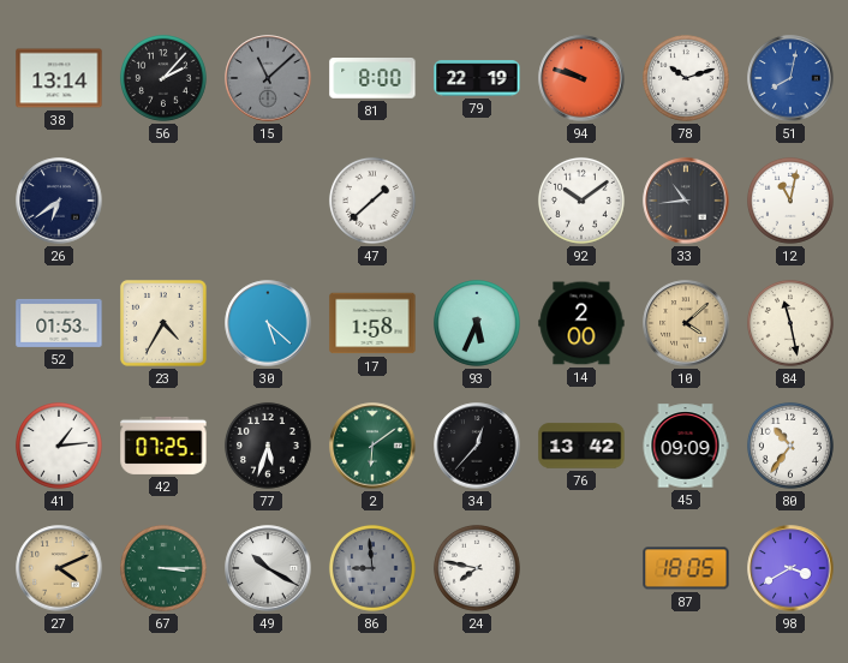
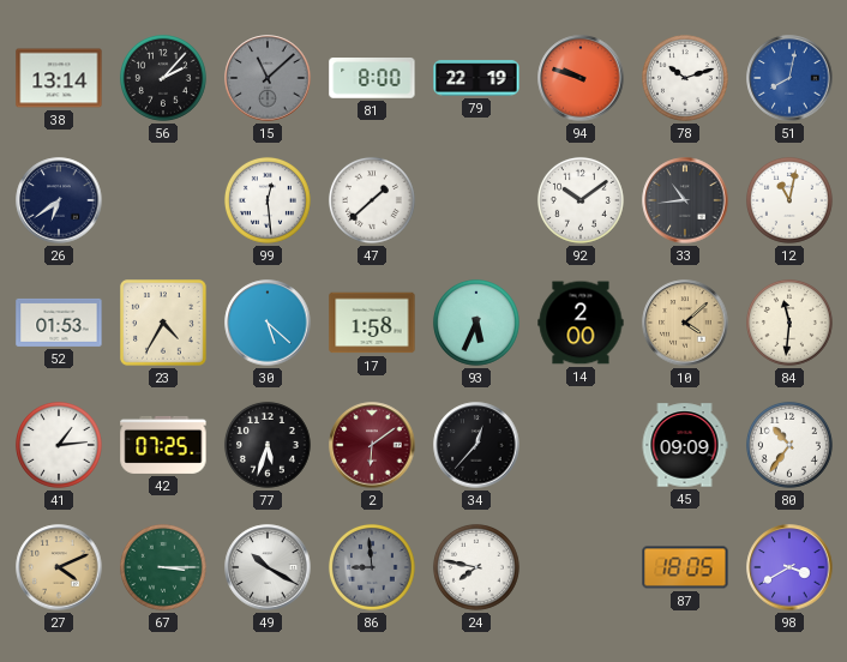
99: none -> 12:29
84: 11:28 -> 11:31
2 dial: green -> burgundy
76: 13:42 -> none
